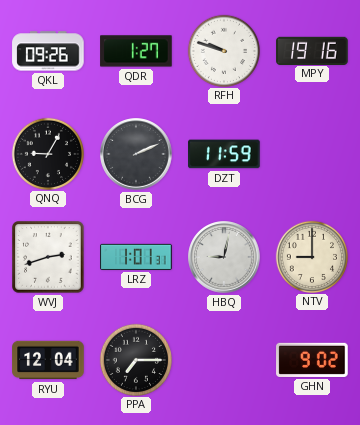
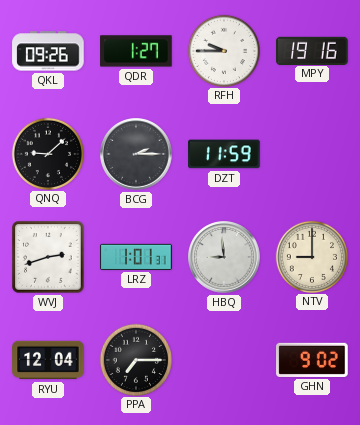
RFH: 9:48 -> 9:45
QNQ: 9:05 -> 9:08
BCG: 2:11 -> 2:15
HBQ: 9:02 -> 8:59
